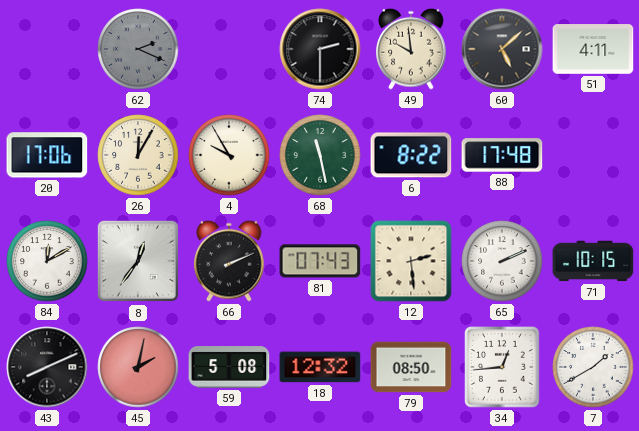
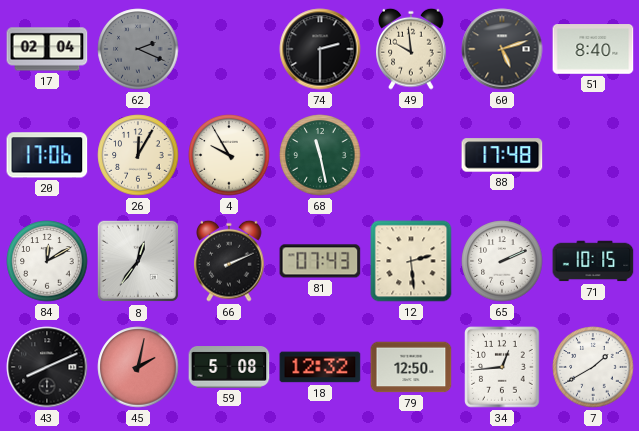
17: none -> 02:04
60: 5:08 -> 5:12
51: 4:11 -> 8:40
6: 8:22 -> none
79: 08:50 -> 12:50
